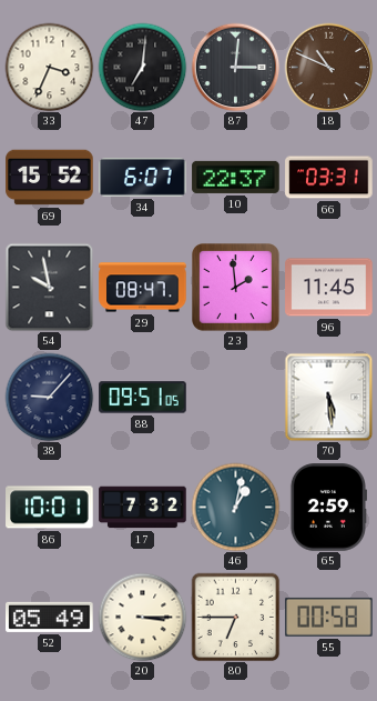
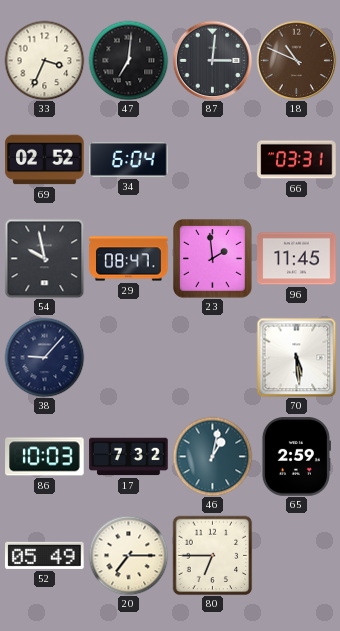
69: 15:52 -> 02:52
34: 6:07 -> 6:04
10: 22:37 -> none
88: 09:51 -> none
86: 10:01 -> 10:03
20: 3:15 -> 7:15
55: 00:58 -> none
